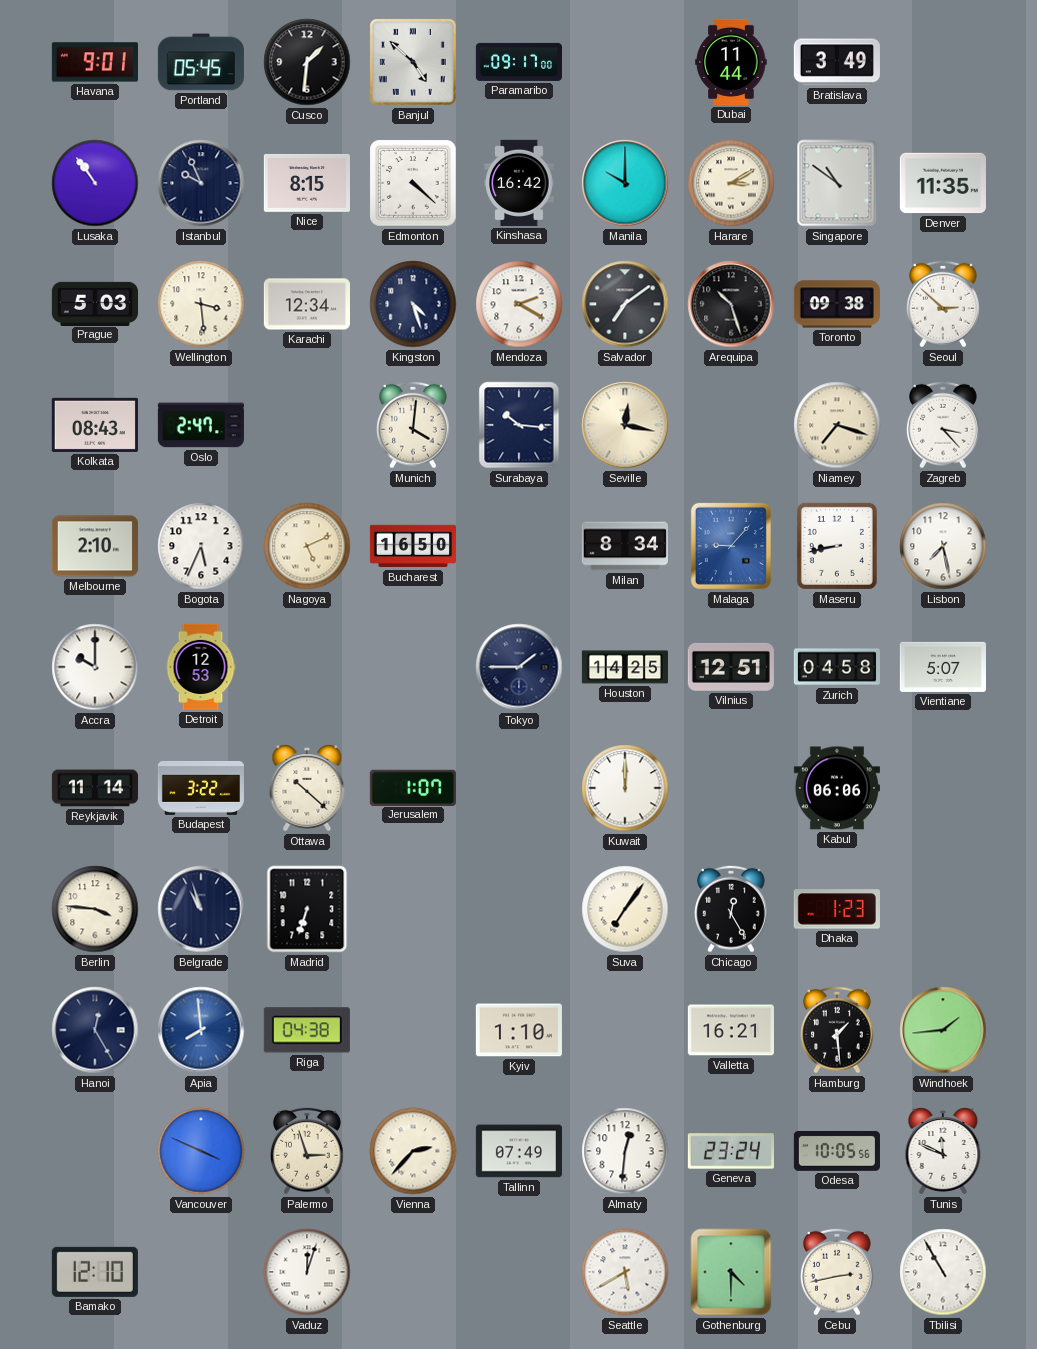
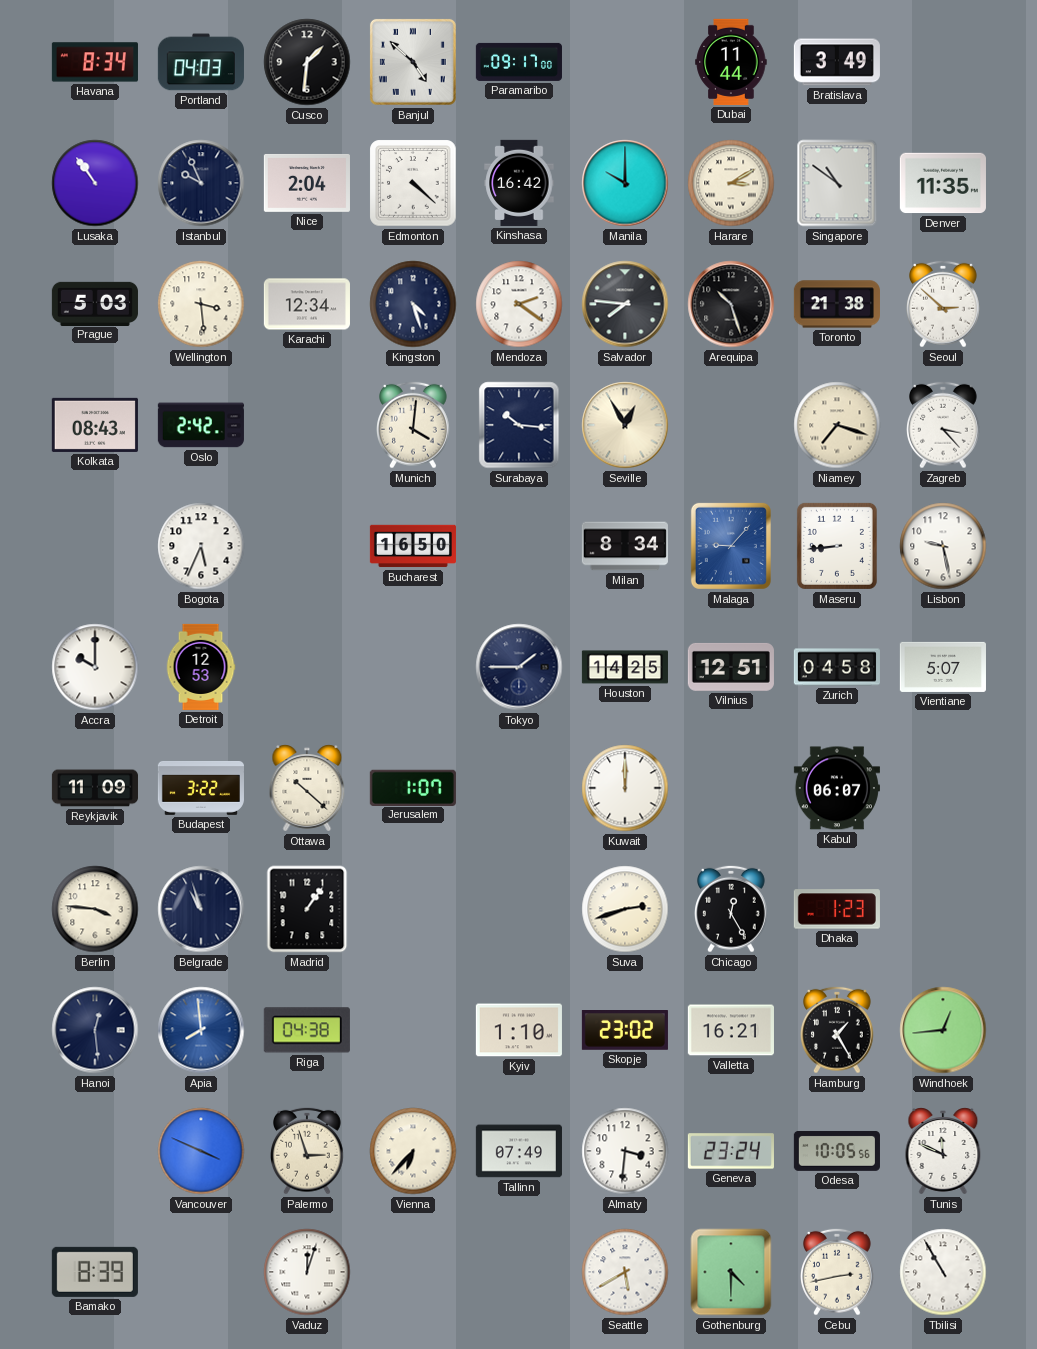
Havana: 9:01 -> 8:34
Portland: 05:45 -> 04:03
Nice: 8:15 -> 2:04
Mendoza: 2:20 -> 2:21
Salvador: 7:09 -> 7:46
Toronto: 09:38 -> 21:38
Oslo: 2:47 -> 2:42
Seville: 12:17 -> 12:55
Melbourne: 2:10 -> none
Nagoya: 5:11 -> none
Maseru: 8:43 -> 8:44
Lisbon: 7:28 -> 9:28
Reykjavik: 11:14 -> 11:09
Kabul: 06:06 -> 06:07
Madrid: 6:33 -> 1:06
Suva: 7:06 -> 2:42
Hanoi: 12:25 -> 12:29
Skopje: none -> 23:02
Hamburg: 1:29 -> 1:25
Windhoek: 1:44 -> 12:44
Vienna: 2:37 -> 6:37
Almaty: 12:31 -> 3:31
Bamako: 12:10 -> 8:39
